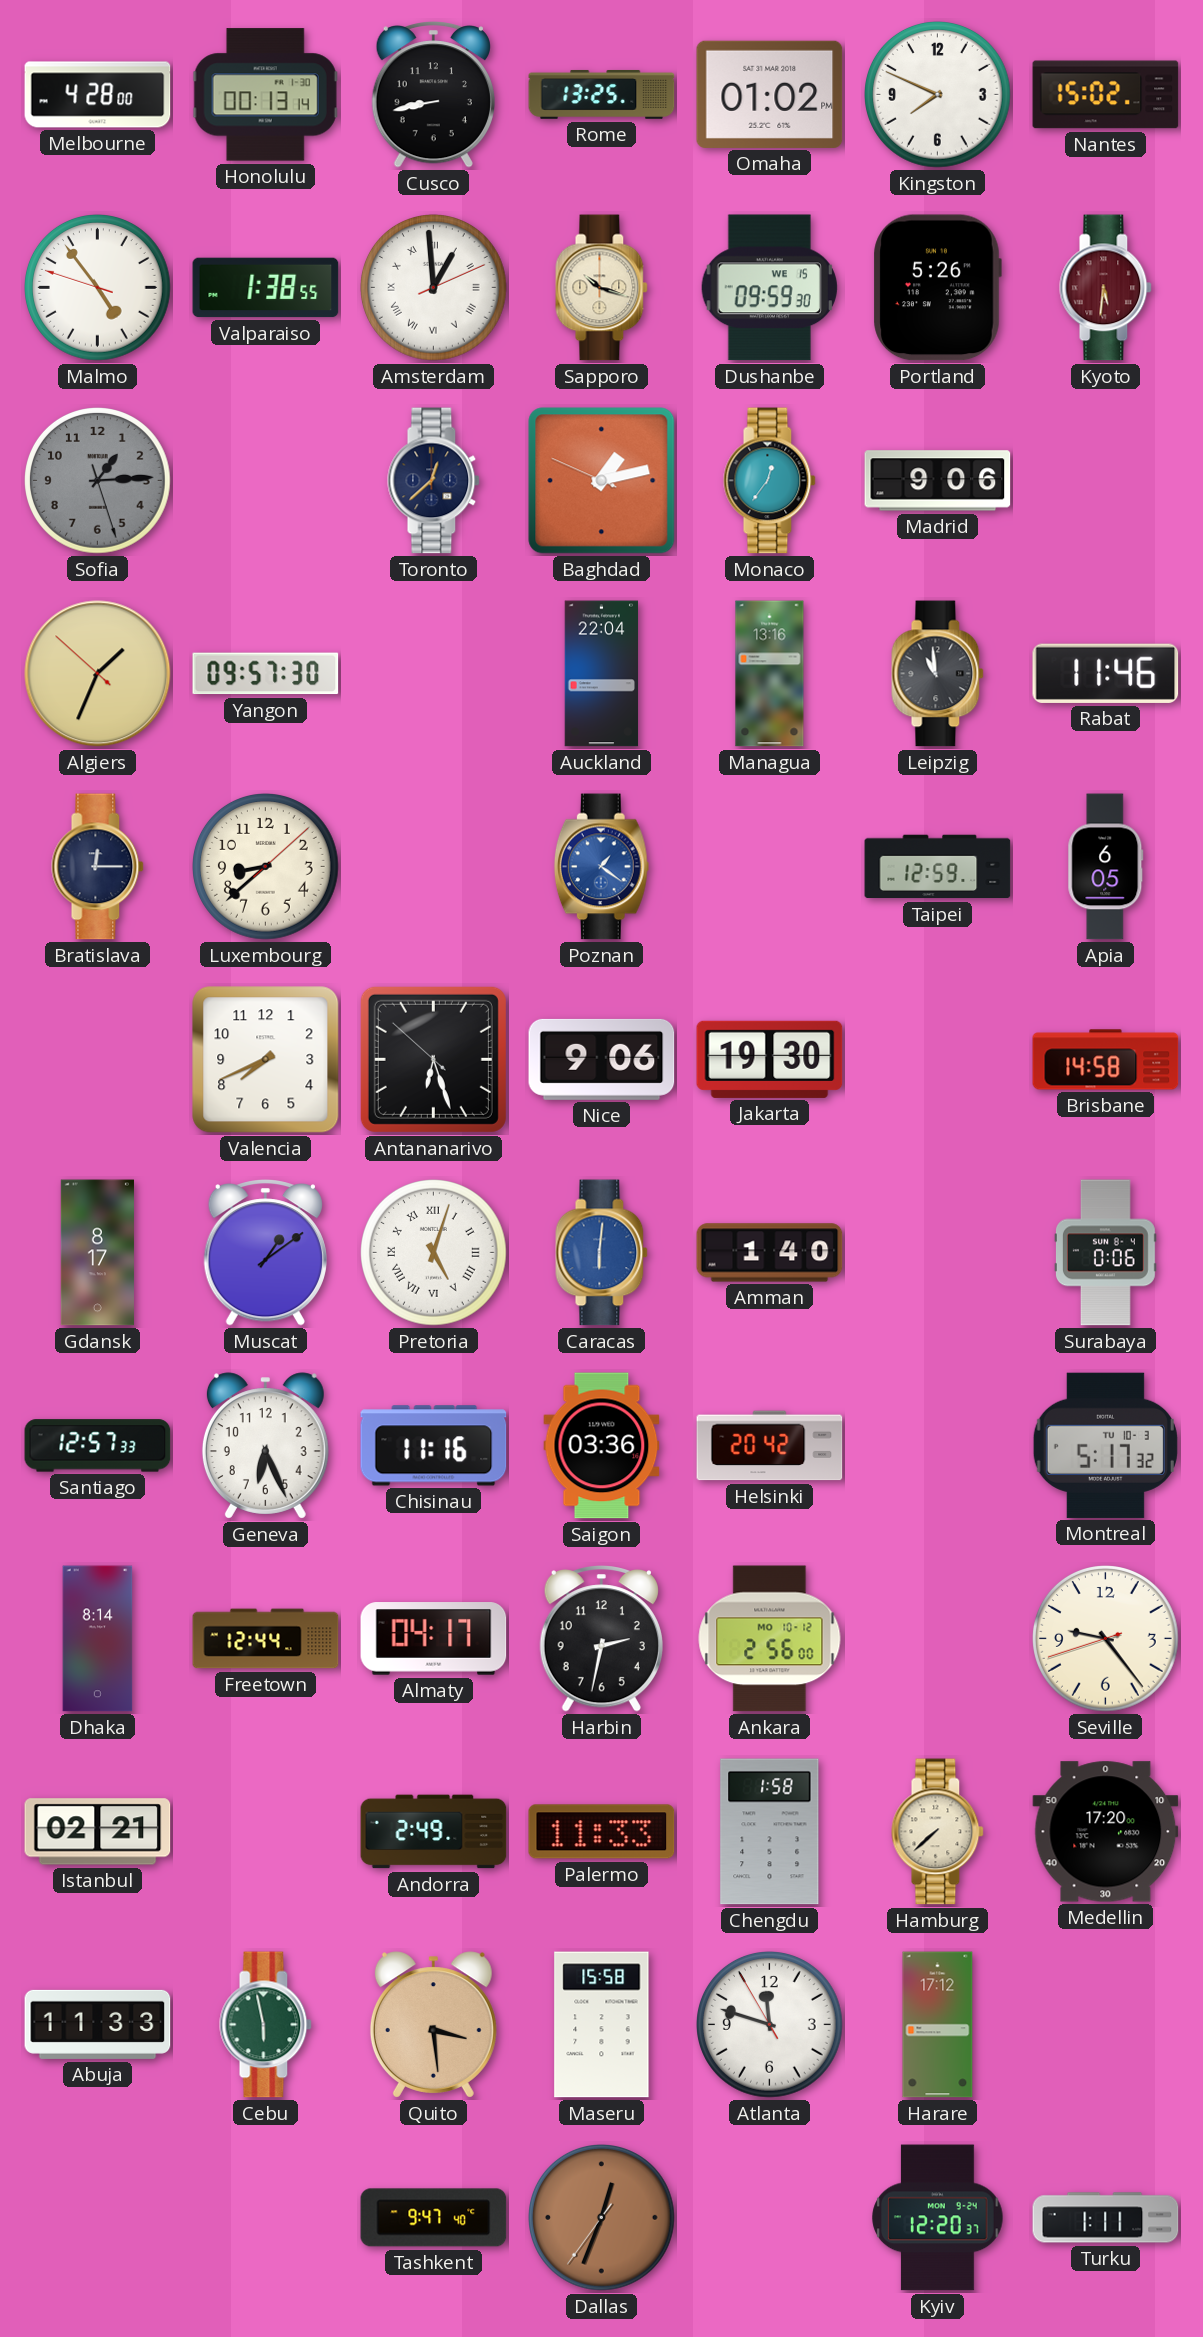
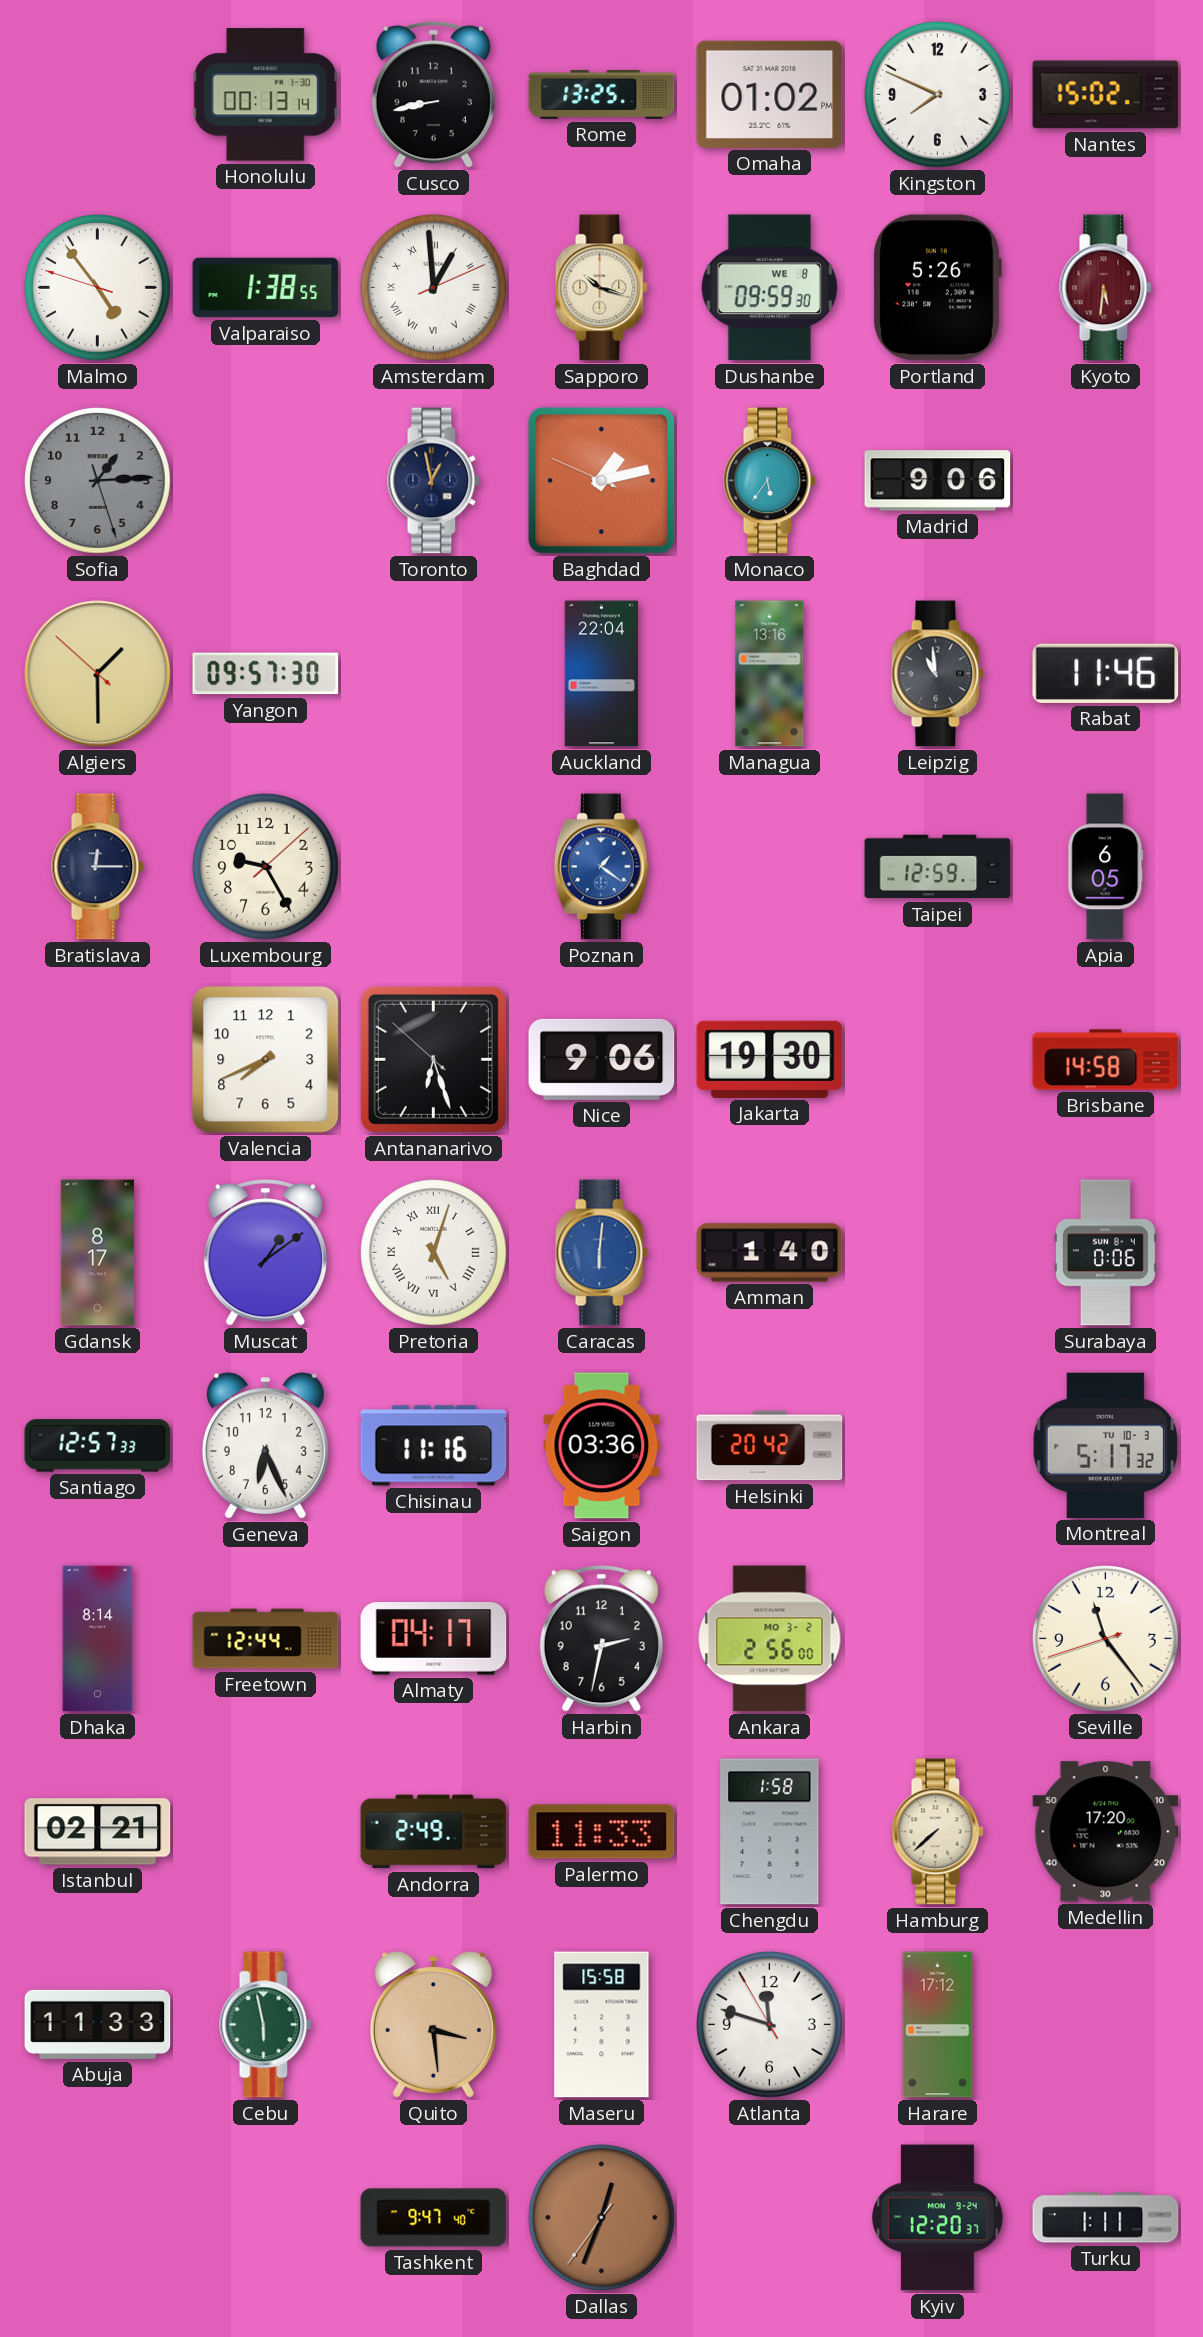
Melbourne: 4:28 -> none
Dushanbe date: WE 15 -> WE 8
Toronto: 12:38 -> 12:58
Monaco: 12:36 -> 5:36
Algiers: 1:33 -> 1:29
Luxembourg: 8:38 -> 9:25
Ankara date: MO 10-12 -> MO 3-2
Seville: 9:23 -> 11:23
